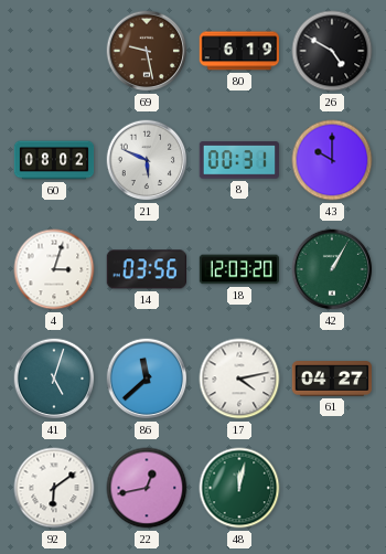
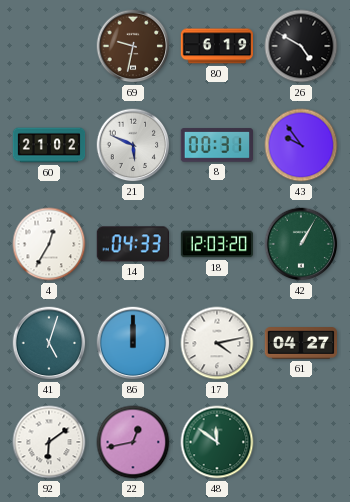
69: 9:28 -> 9:32
60: 08:02 -> 21:02
43: 10:00 -> 9:54
4: 3:03 -> 12:35
14: 03:56 -> 04:33
86: 11:38 -> 12:00
48: 12:02 -> 11:51
